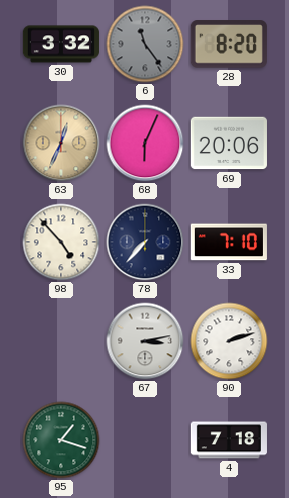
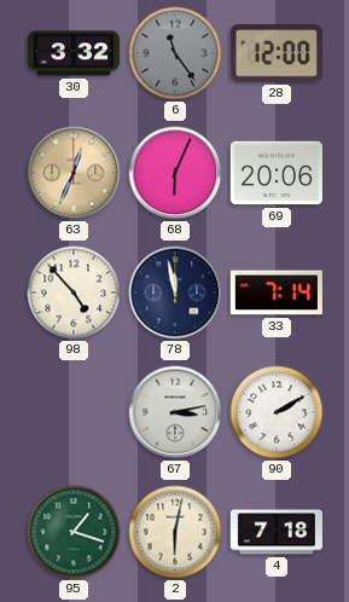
28: 8:20 -> 12:00
78: 7:37 -> 11:58
33: 7:10 -> 7:14
90: 2:12 -> 2:10
2: none -> 6:02
